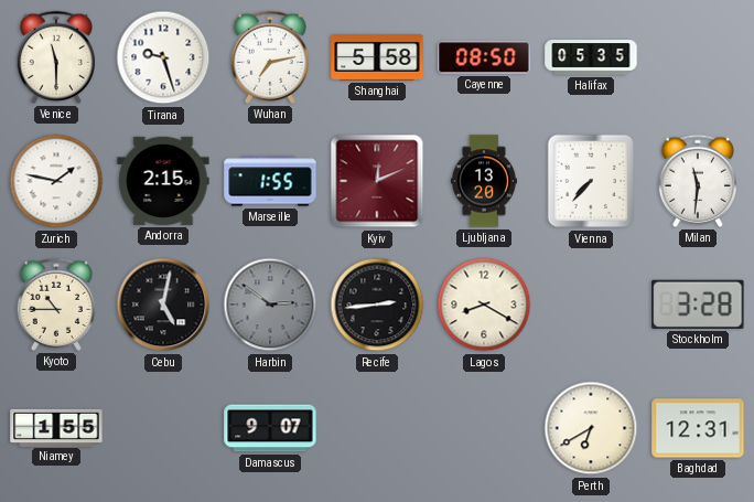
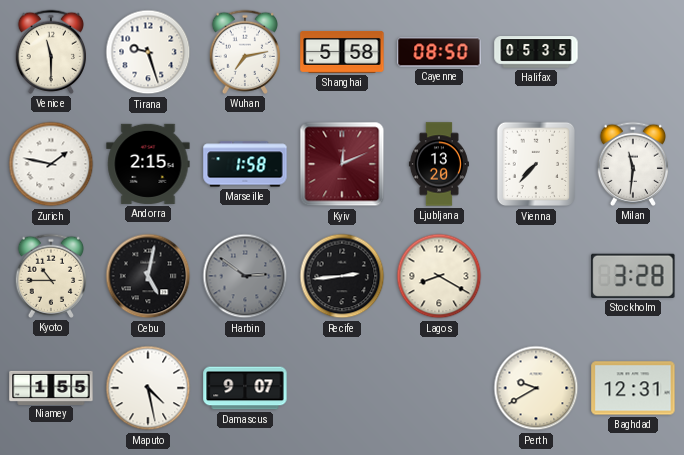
Marseille: 1:55 -> 1:58
Maputo: none -> 4:28
Perth: 6:40 -> 9:40
